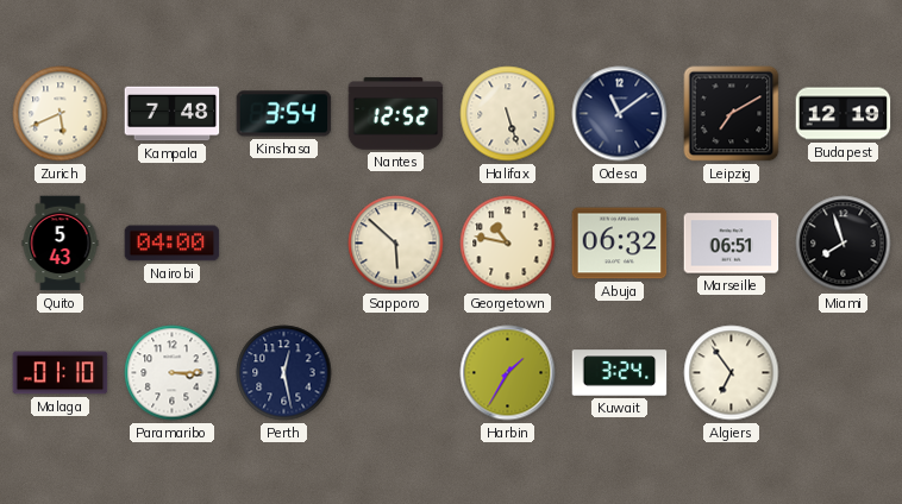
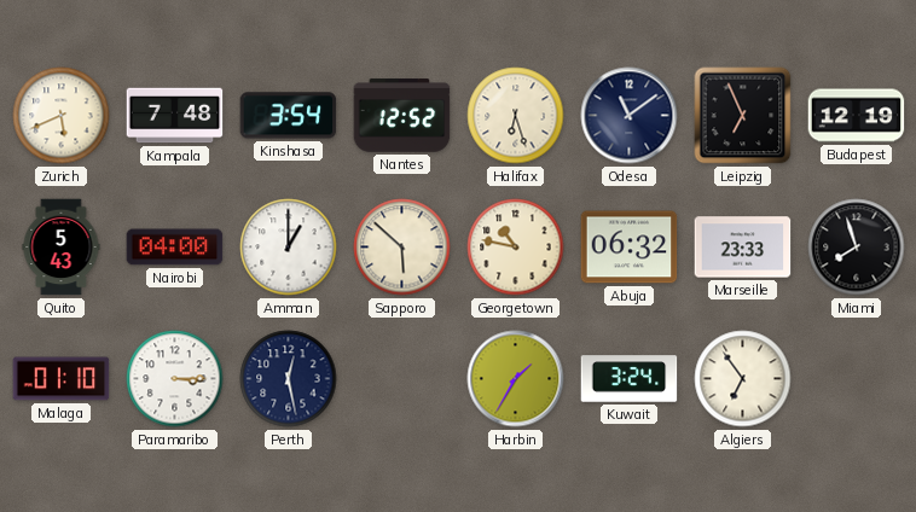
Halifax: 5:27 -> 6:27
Leipzig: 7:10 -> 6:56
Amman: none -> 1:00
Marseille: 06:51 -> 23:33
